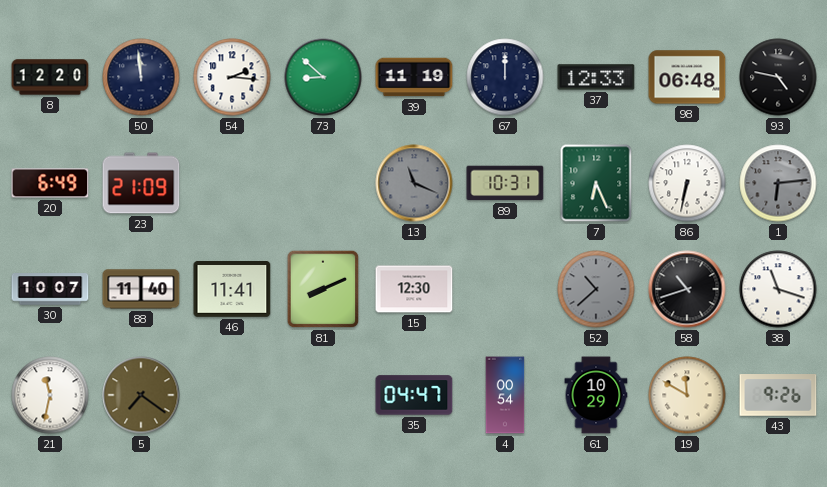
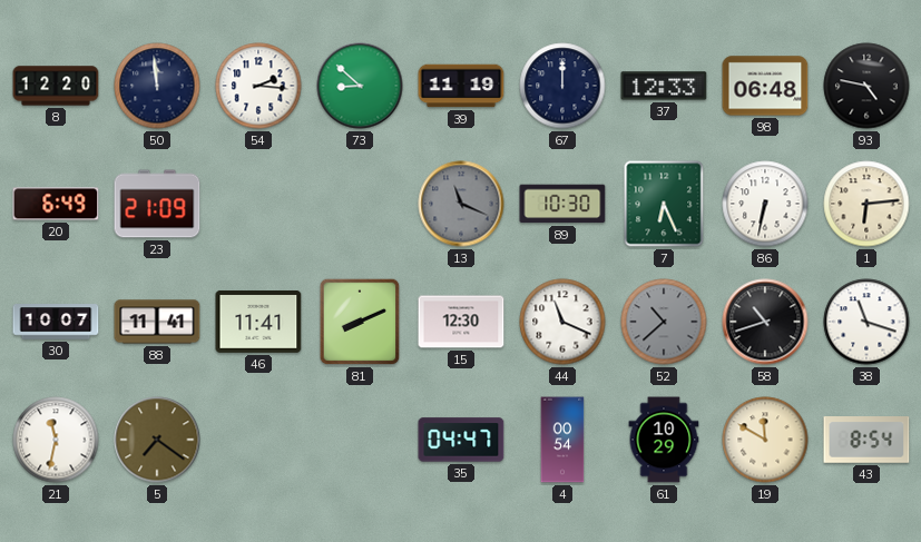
89: 10:31 -> 10:30
1 dial: grey -> cream
88: 11:40 -> 11:41
44: none -> 11:19
43: 9:26 -> 8:54
